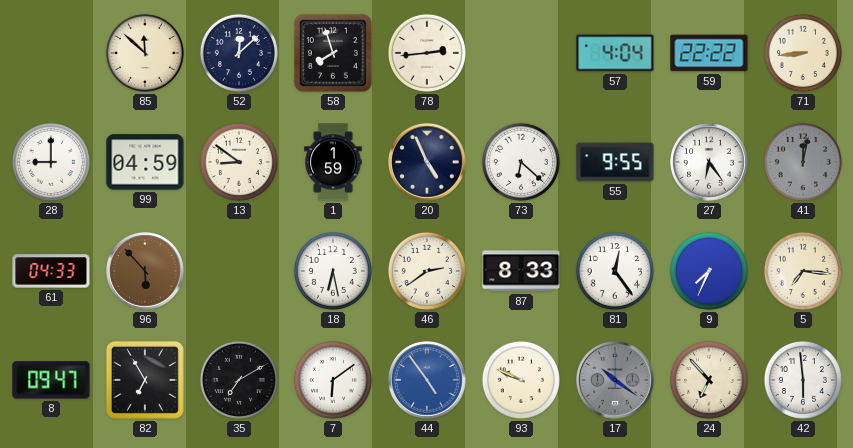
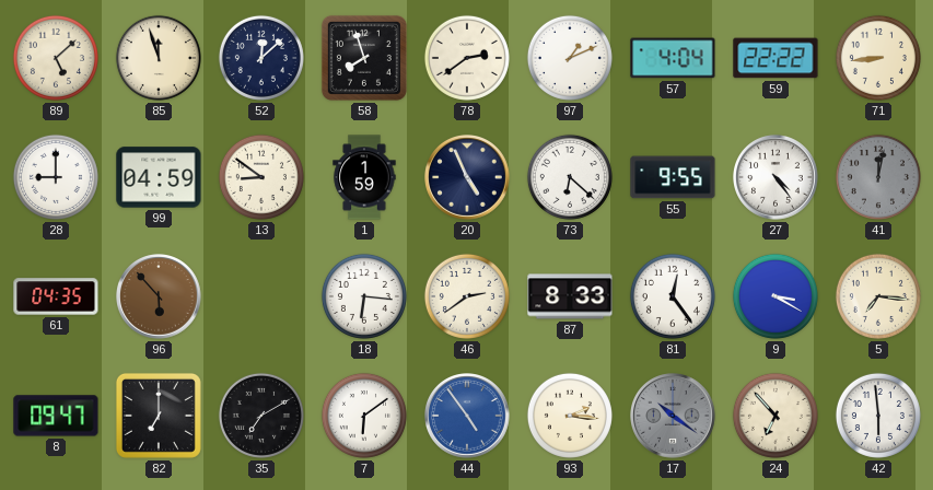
89: none -> 5:08
85: 11:52 -> 11:57
78: 2:44 -> 2:39
97: none -> 1:11
27: 6:24 -> 4:24
61: 04:33 -> 04:35
18: 6:28 -> 6:16
9: 7:34 -> 3:20
82: 6:55 -> 7:00
93: 9:49 -> 2:16
